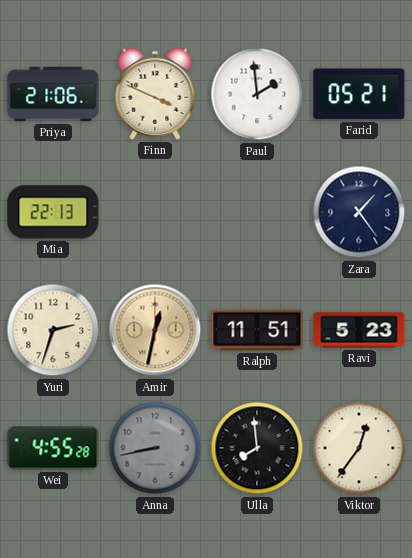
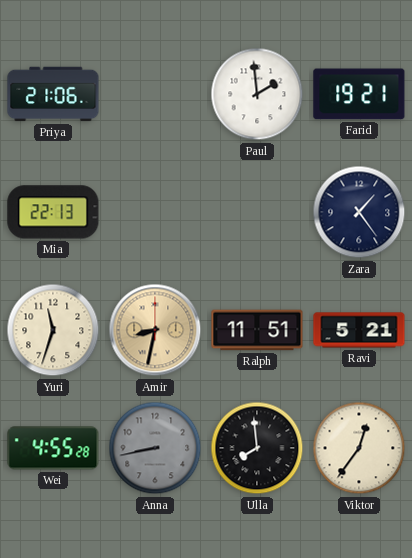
Finn: 3:49 -> none
Farid: 05:21 -> 19:21
Yuri: 2:33 -> 11:33
Amir: 12:32 -> 8:32
Ravi: 5:23 -> 5:21
